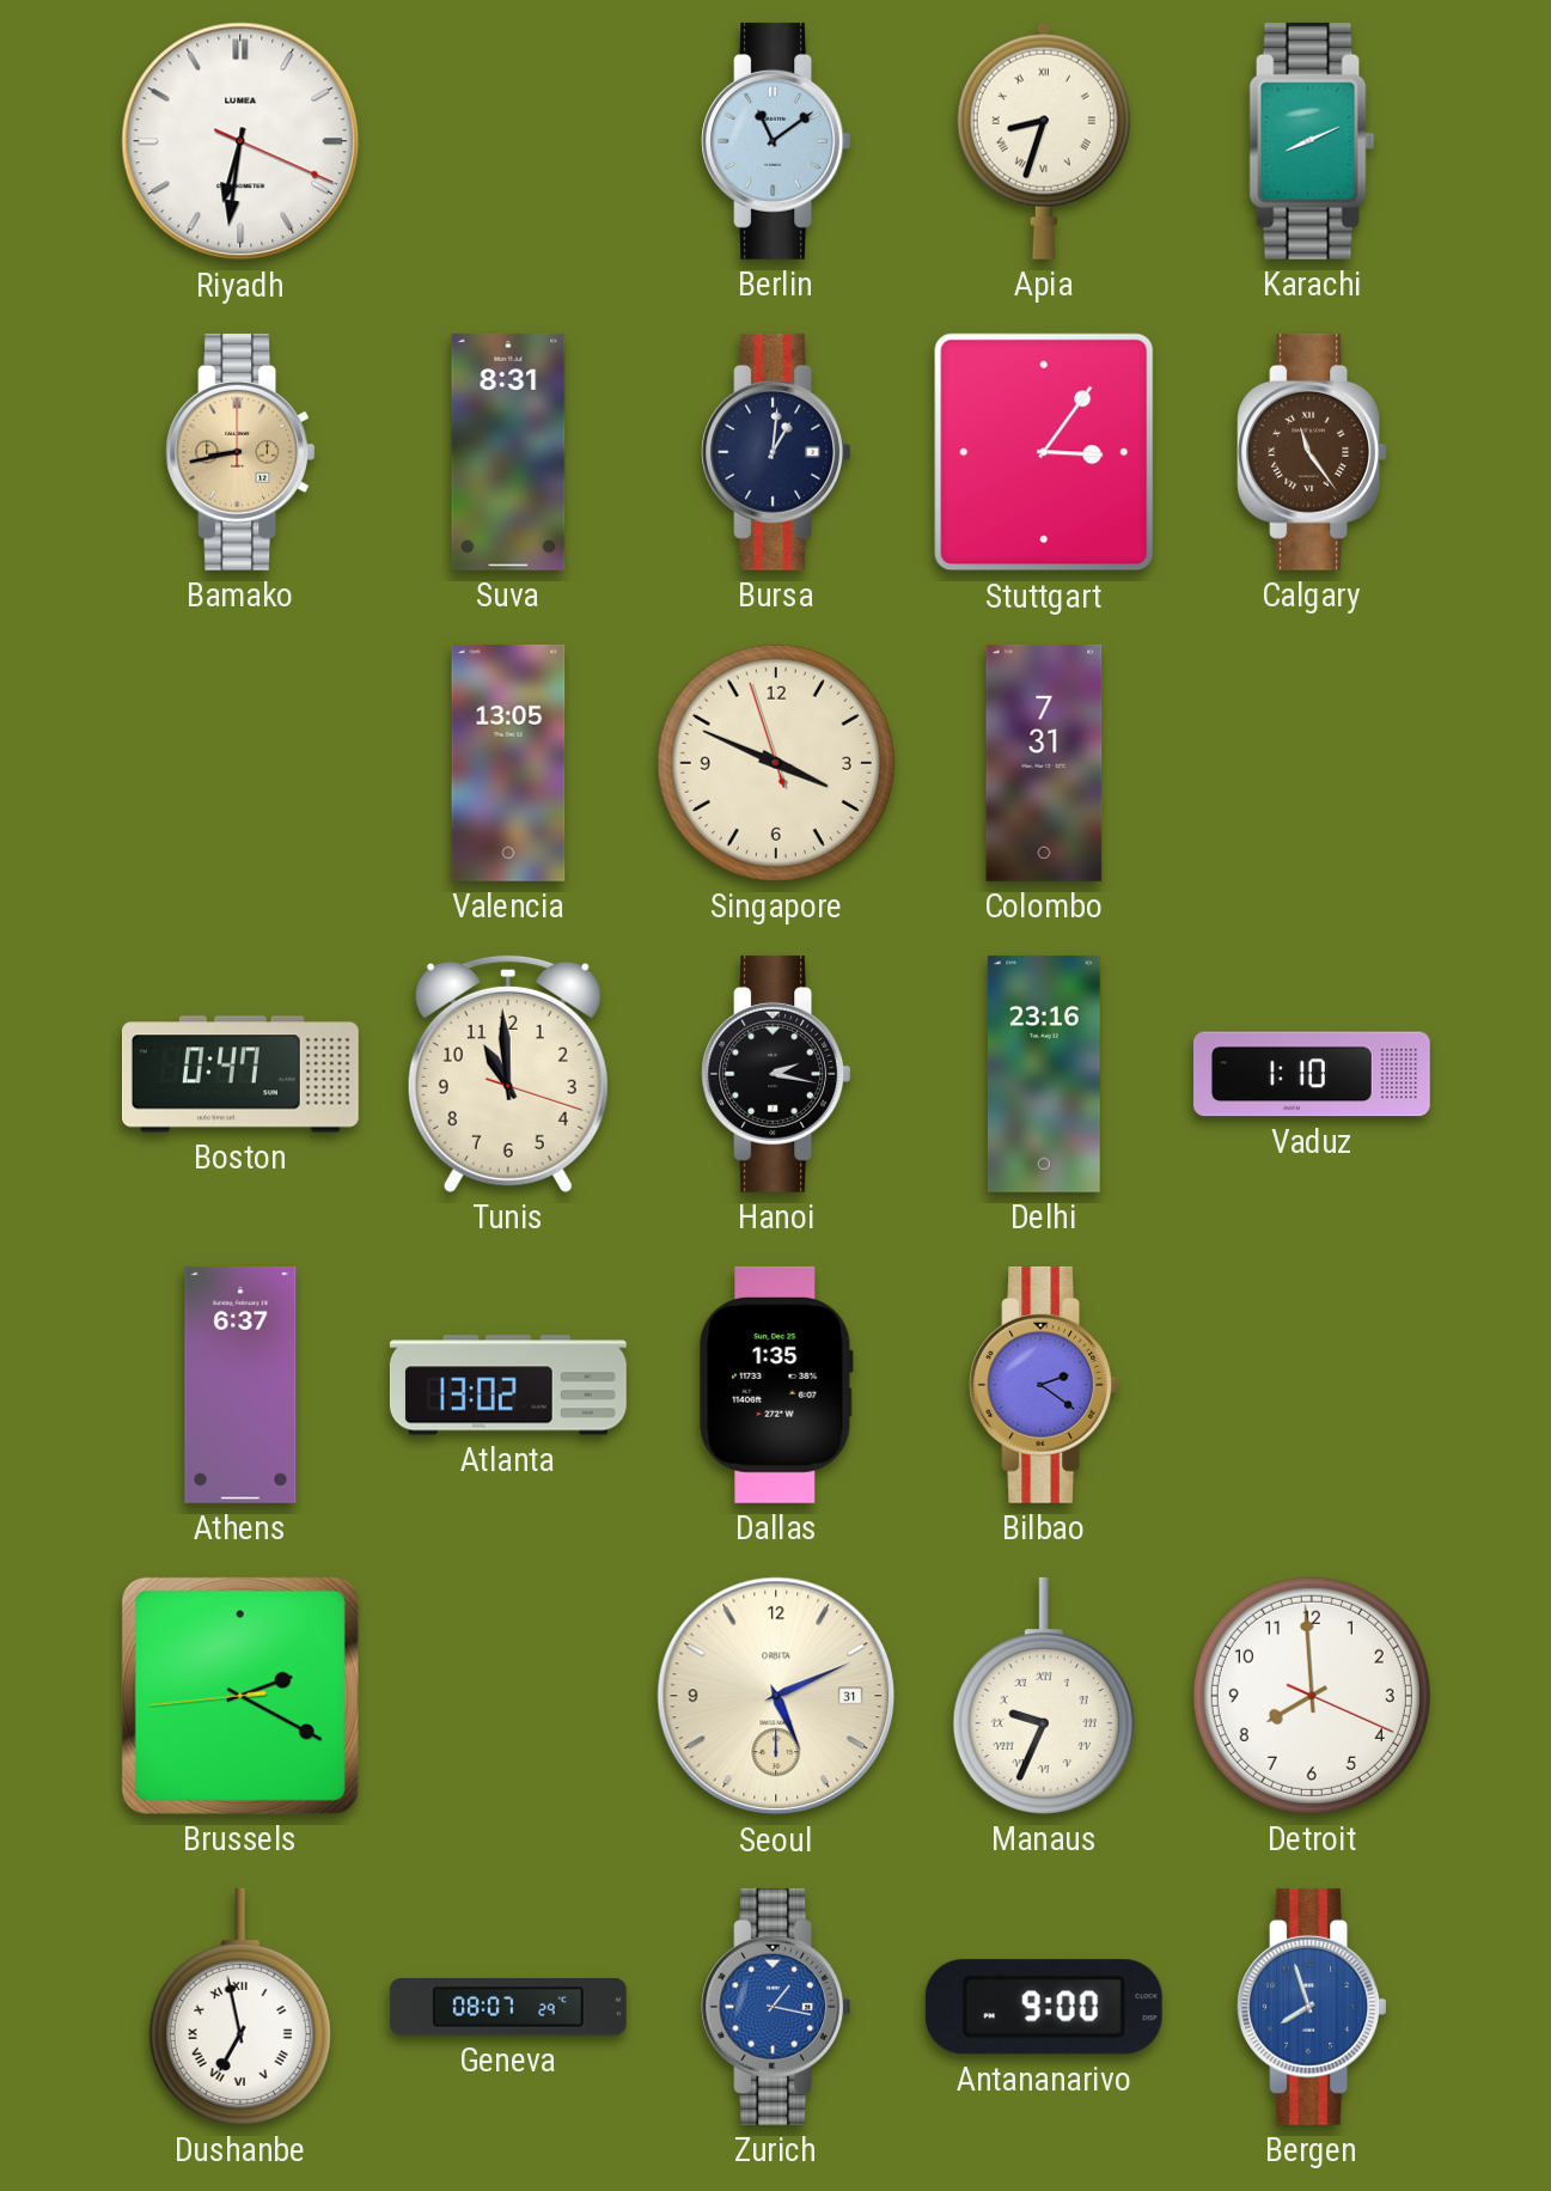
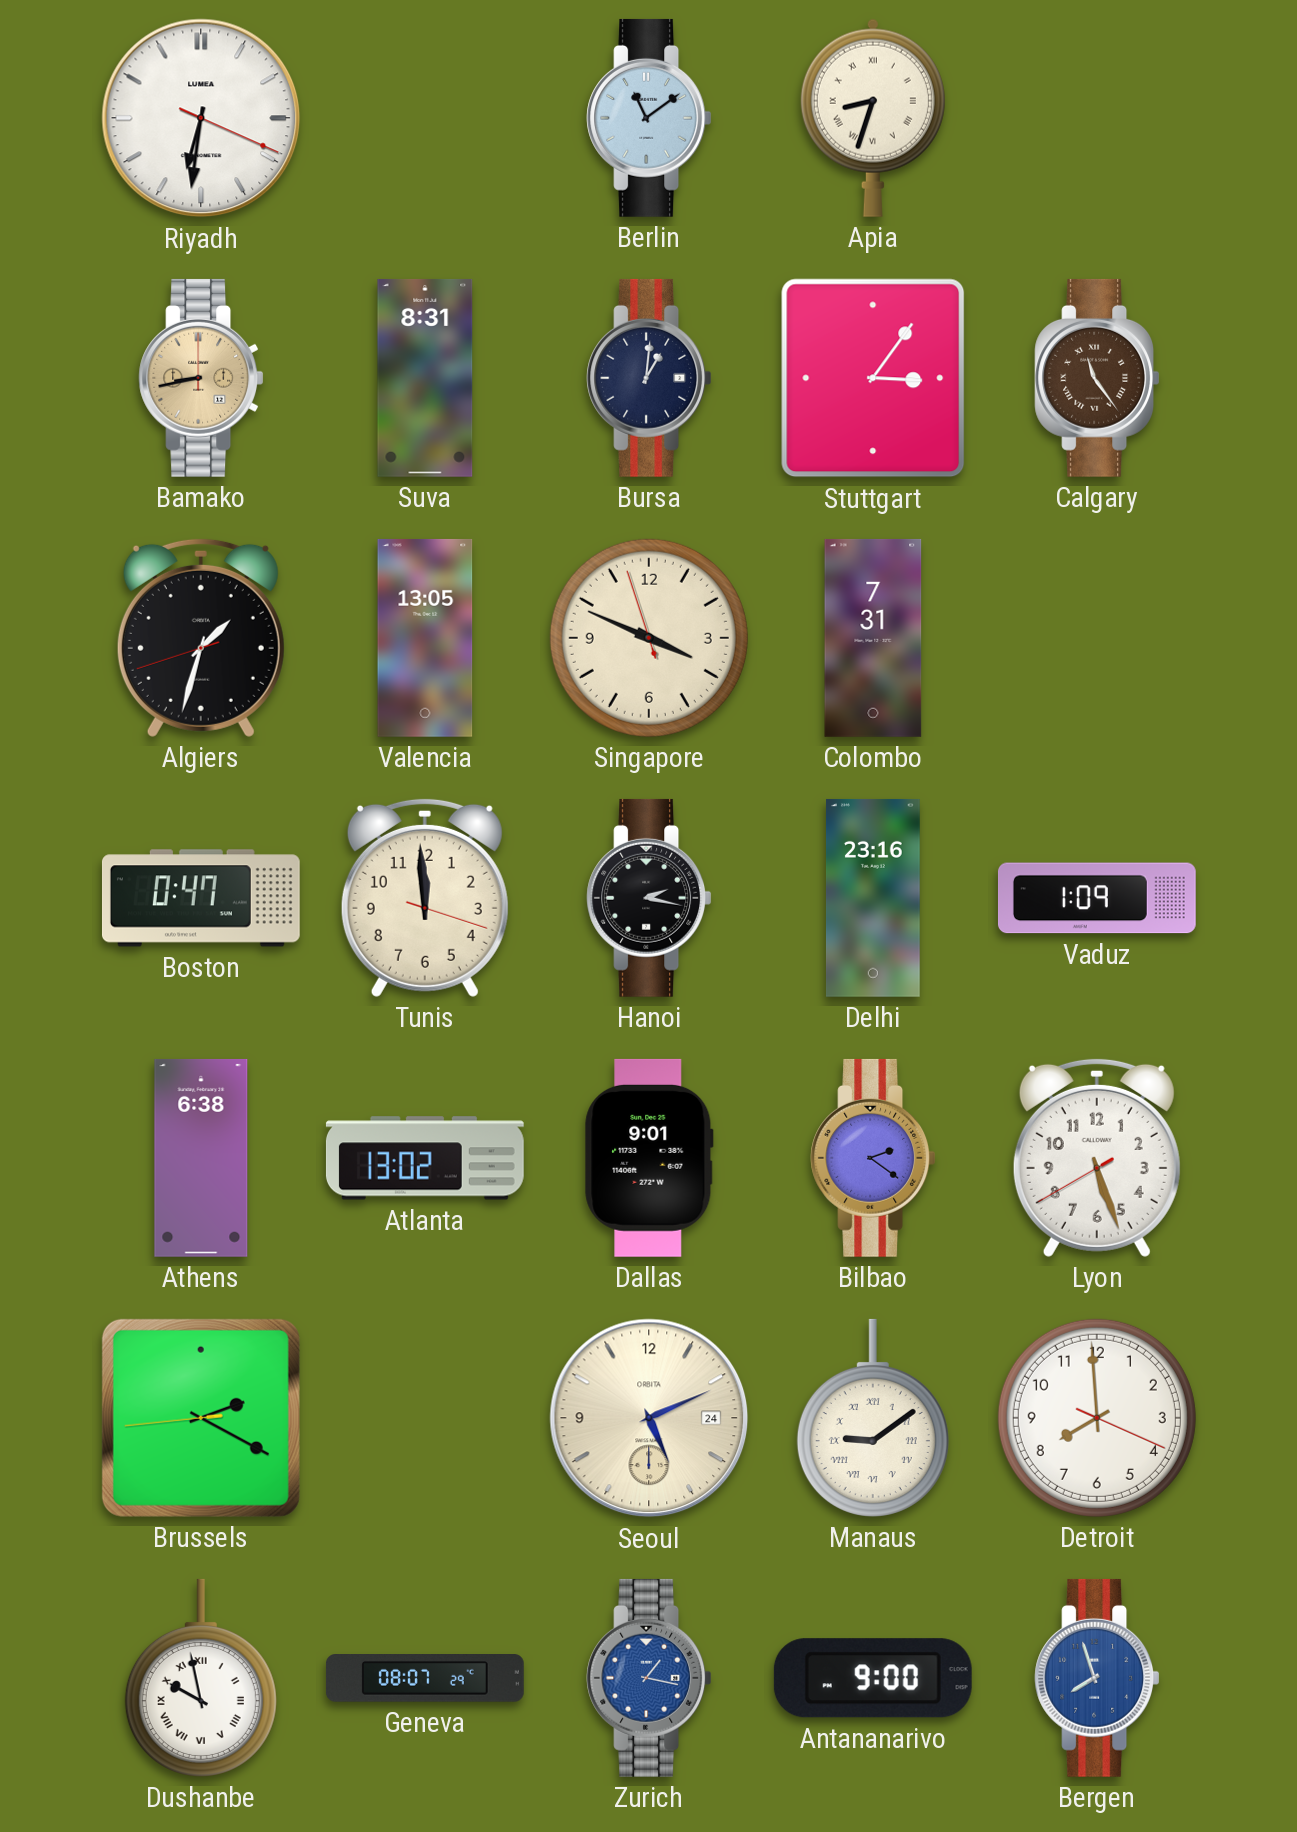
Karachi: 8:11 -> none
Algiers: none -> 1:32
Tunis: 10:59 -> 11:59
Vaduz: 1:10 -> 1:09
Athens: 6:37 -> 6:38
Dallas: 1:35 -> 9:01
Lyon: none -> 5:26
Seoul date: 31 -> 24
Manaus: 9:34 -> 9:09
Dushanbe: 6:58 -> 9:58
